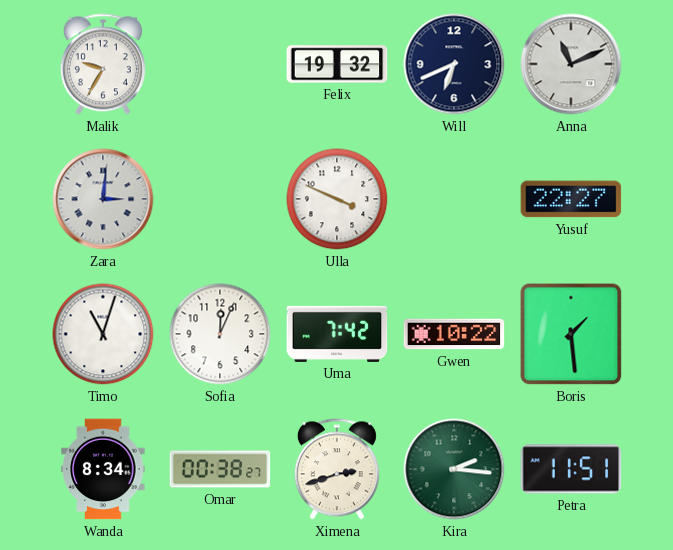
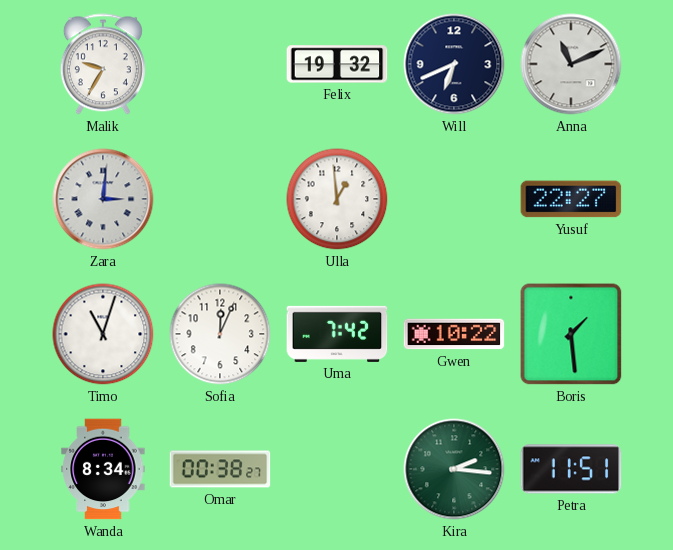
Ulla: 3:49 -> 12:59
Ximena: 2:42 -> none
